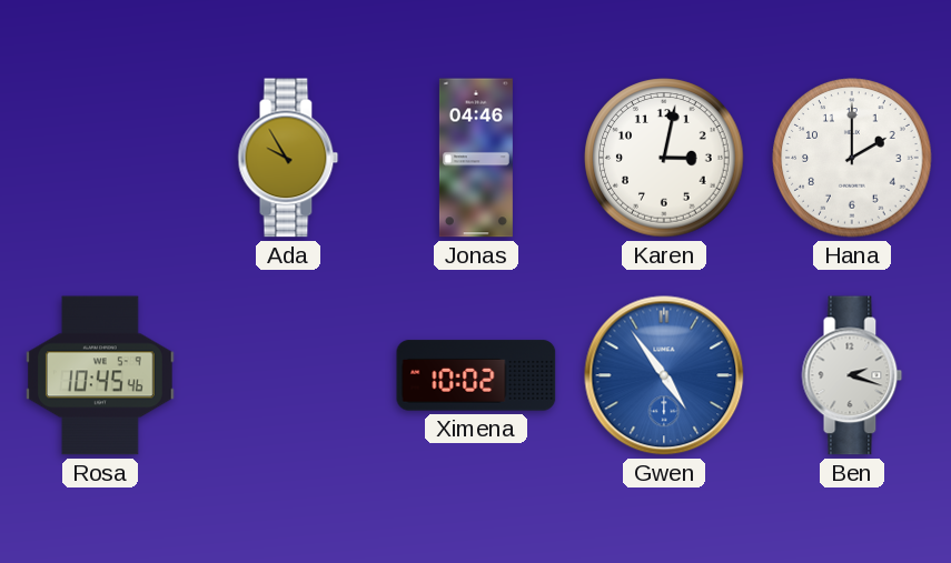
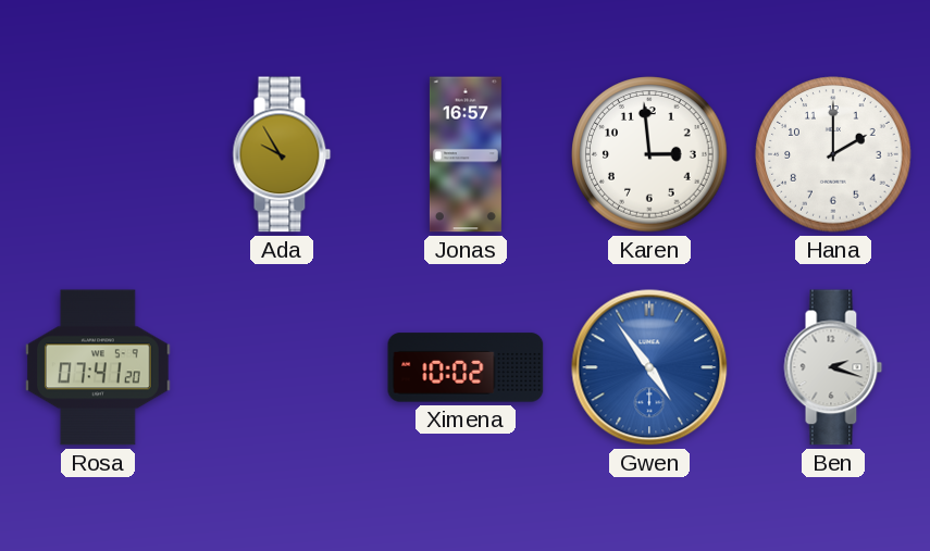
Jonas: 04:46 -> 16:57
Karen: 3:02 -> 2:59
Rosa: 10:45 -> 07:41
